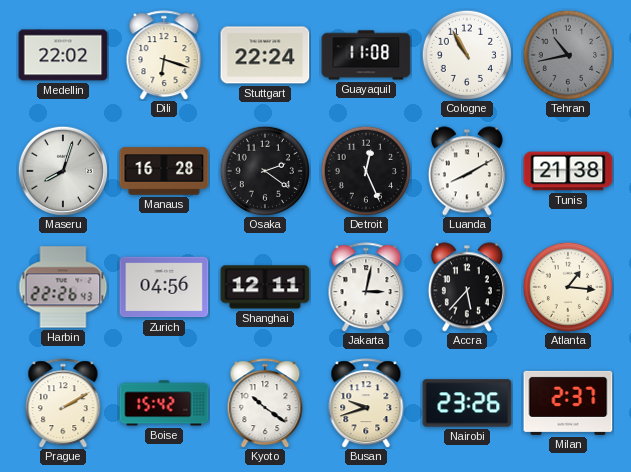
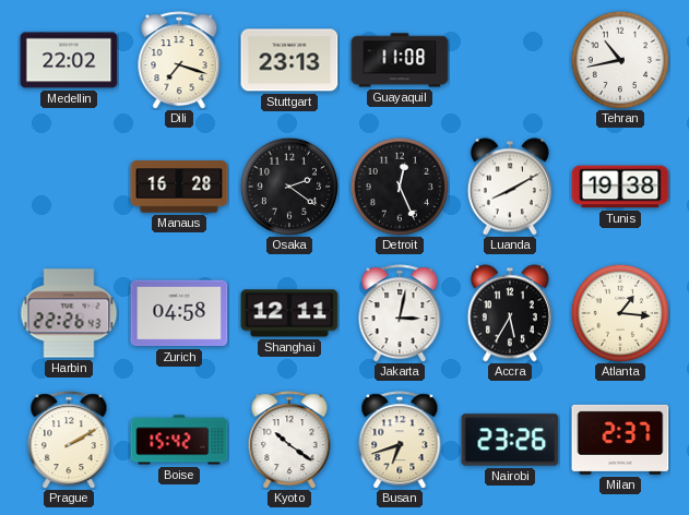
Dili: 6:18 -> 7:18
Stuttgart: 22:24 -> 23:13
Cologne: 10:55 -> none
Tehran dial: grey -> white
Maseru: 8:03 -> none
Tunis: 21:38 -> 19:38
Zurich: 04:56 -> 04:58
Accra: 5:37 -> 5:35
Busan: 9:42 -> 6:42
